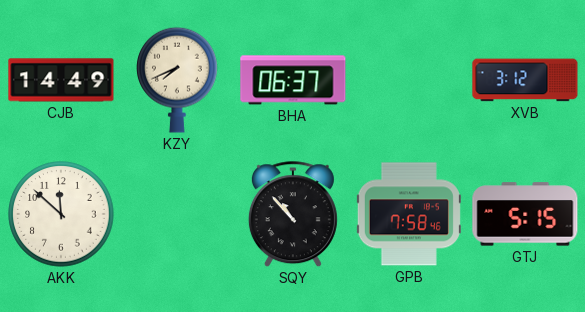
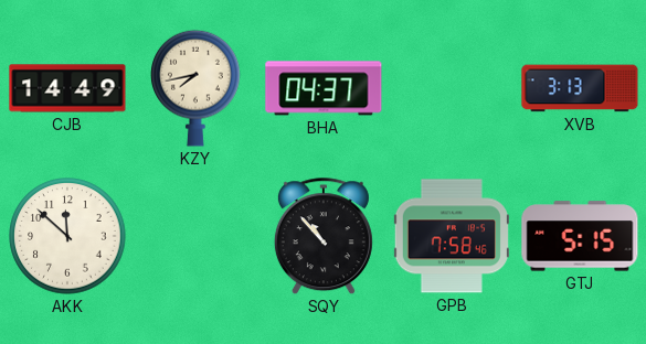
KZY: 7:41 -> 7:43
BHA: 06:37 -> 04:37
XVB: 3:12 -> 3:13
